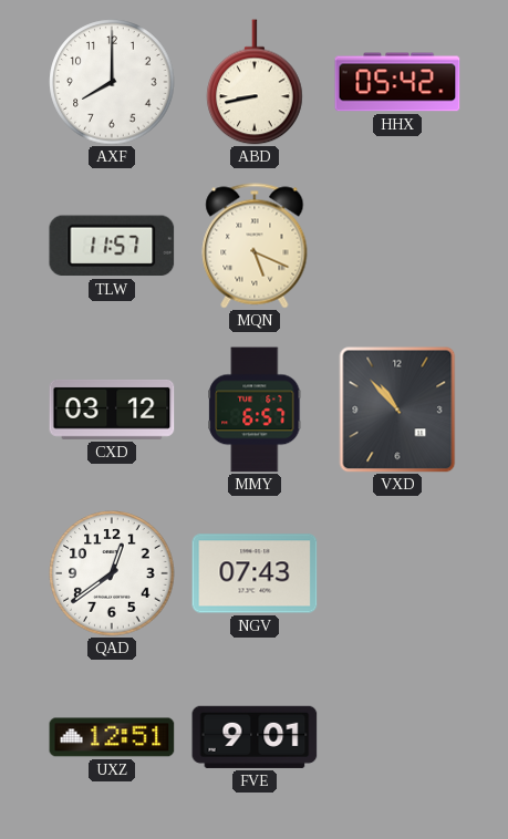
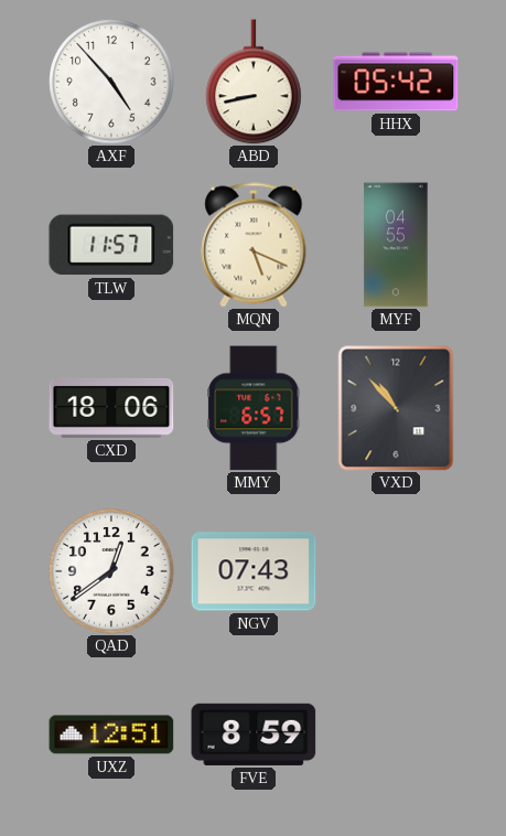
AXF: 8:00 -> 4:53
MYF: none -> 04:55
CXD: 03:12 -> 18:06
FVE: 9:01 -> 8:59
